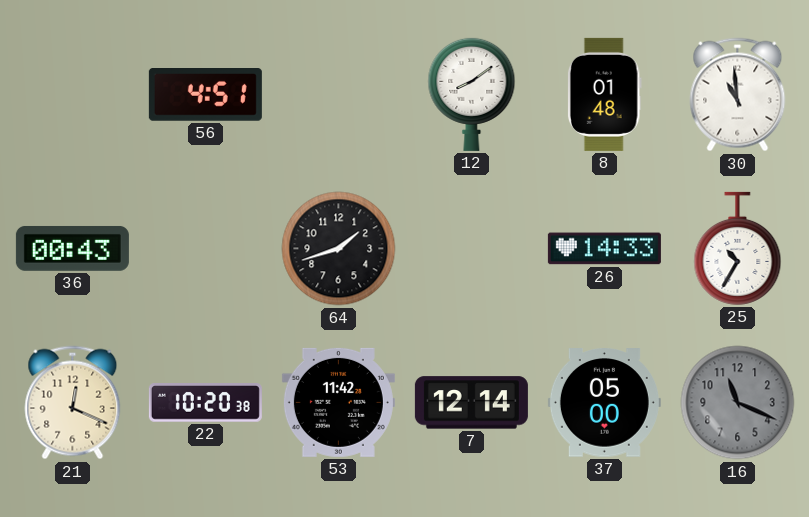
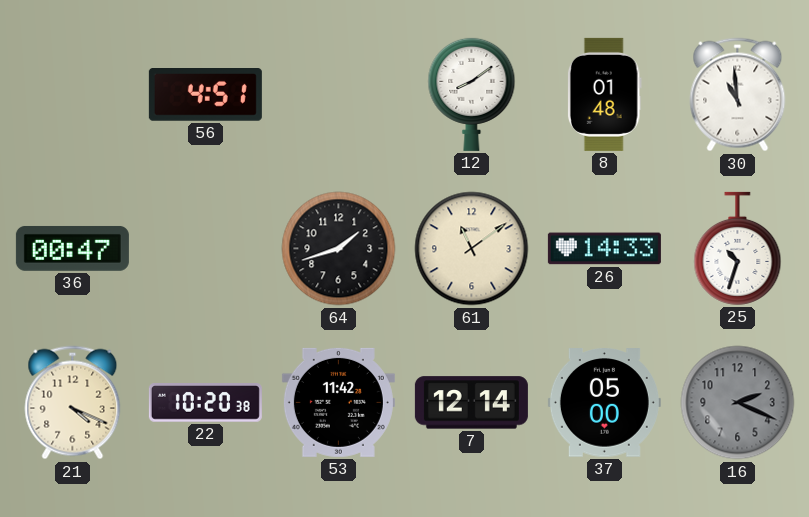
36: 00:43 -> 00:47
61: none -> 11:09
25: 10:35 -> 10:33
21: 12:19 -> 4:19
16: 11:19 -> 2:19
